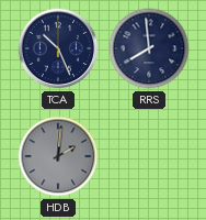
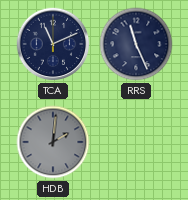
TCA: 10:26 -> 11:11
RRS: 7:59 -> 11:26
